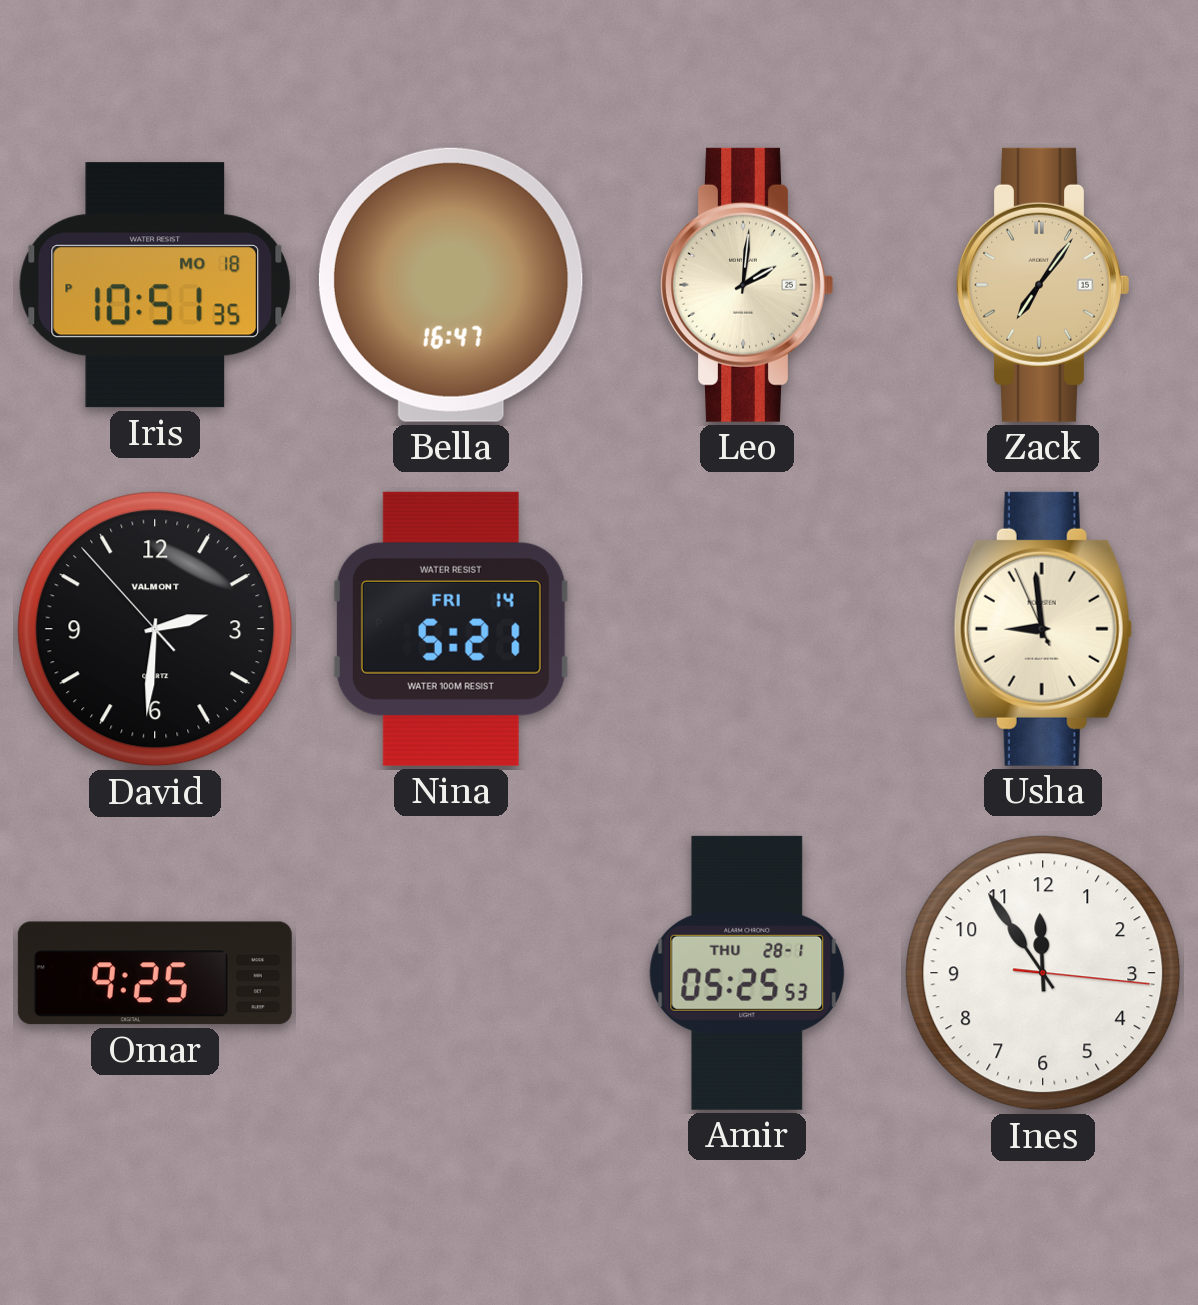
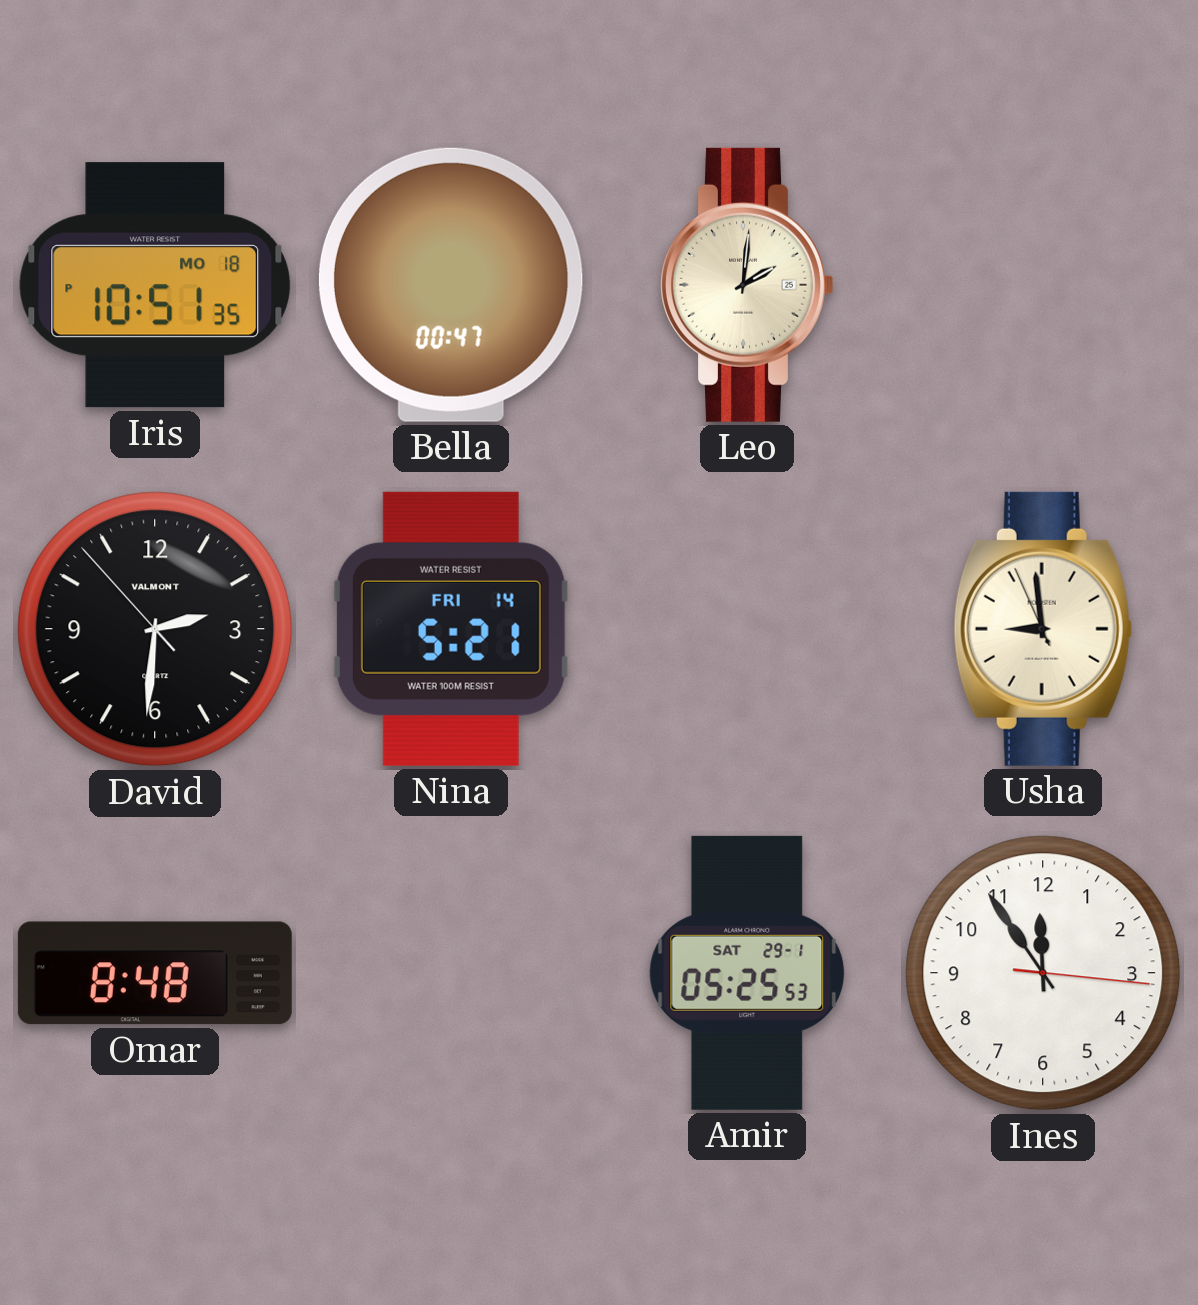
Bella: 16:47 -> 00:47
Zack: 7:06 -> none
Omar: 9:25 -> 8:48
Amir date: THU 28-1 -> SAT 29-1
